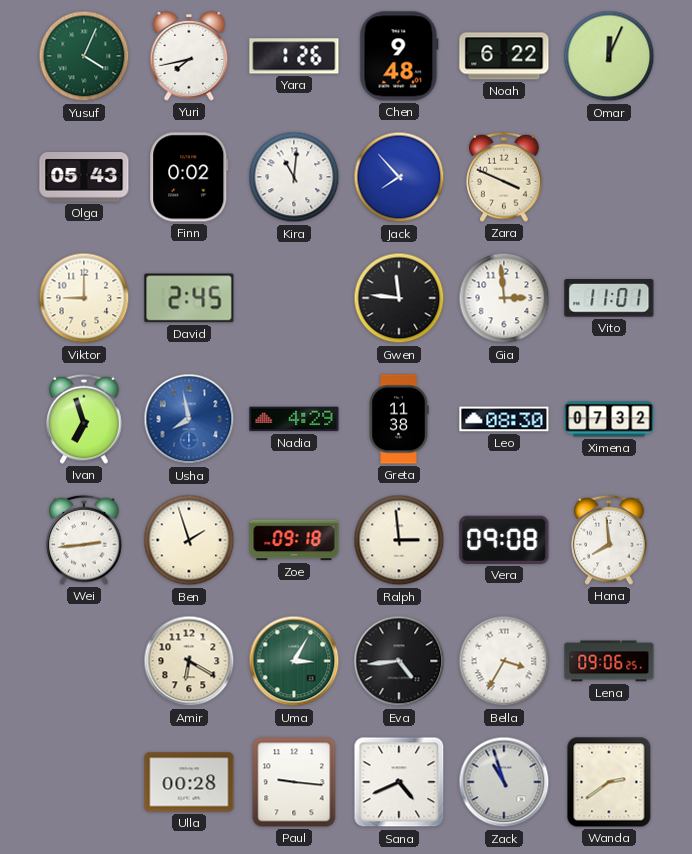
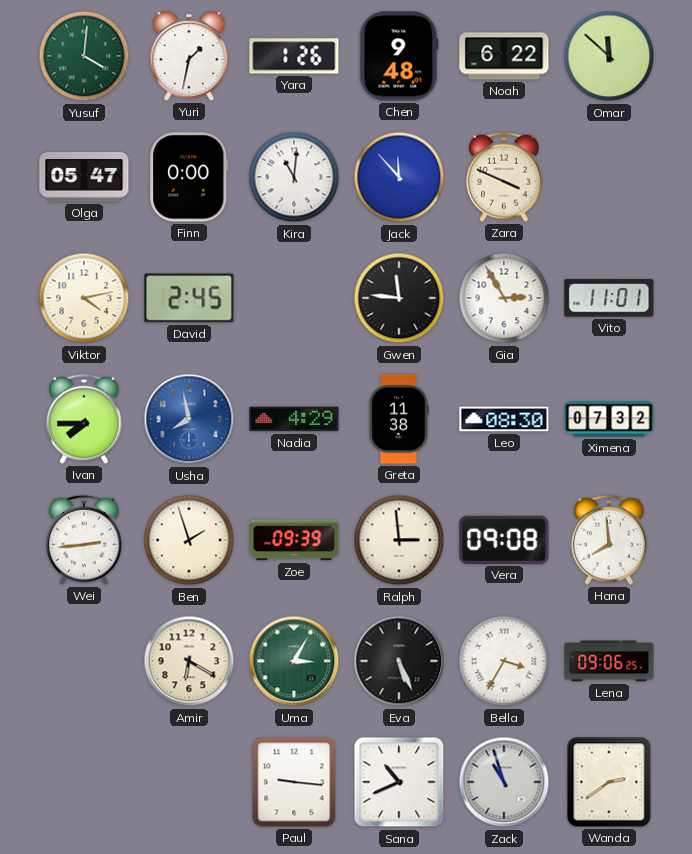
Yusuf: 4:04 -> 4:01
Yuri: 7:43 -> 1:32
Omar: 12:04 -> 11:52
Olga: 05:43 -> 05:47
Finn: 0:02 -> 0:00
Jack: 7:53 -> 11:53
Viktor: 9:00 -> 4:13
Gia: 2:59 -> 2:55
Ivan: 6:57 -> 7:45
Zoe: 09:18 -> 09:39
Eva: 4:44 -> 5:26
Ulla: 00:28 -> none
Sana: 4:41 -> 10:41
